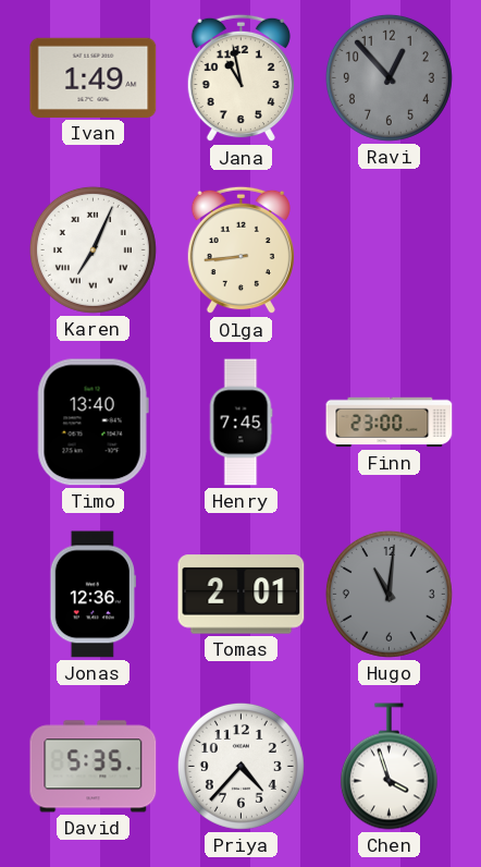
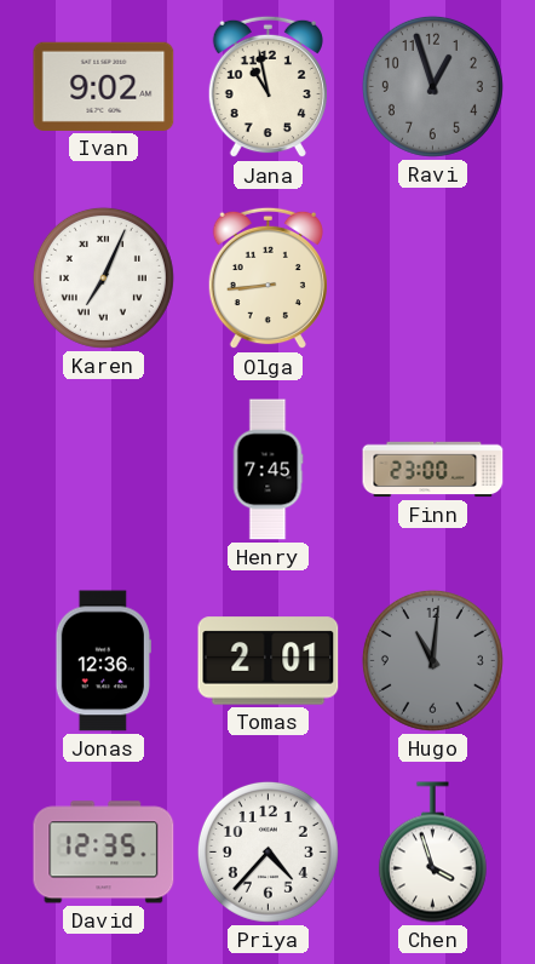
Ivan: 1:49 -> 9:02
Ravi: 12:53 -> 12:57
Timo: 13:40 -> none
David: 5:35 -> 12:35
